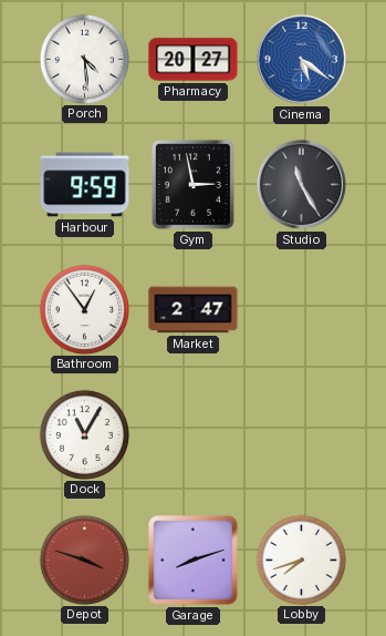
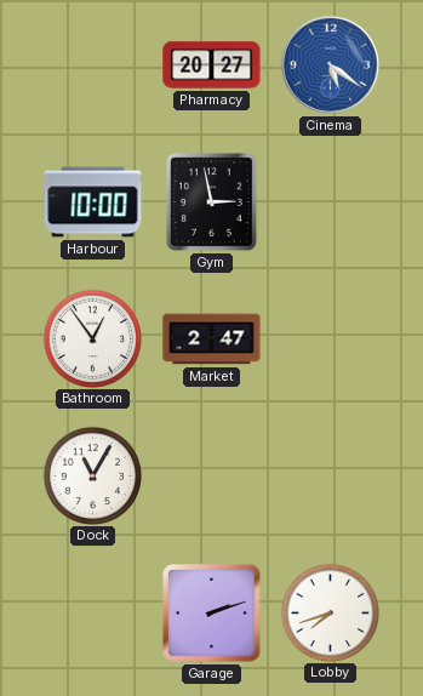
Porch: 4:29 -> none
Harbour: 9:59 -> 10:00
Studio: 11:25 -> none
Depot: 3:48 -> none
Garage: 8:12 -> 2:12
